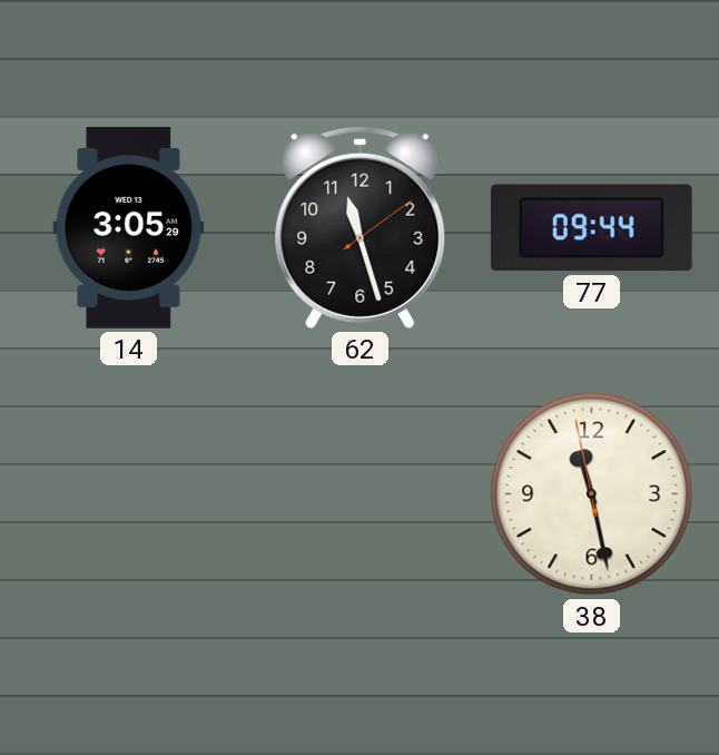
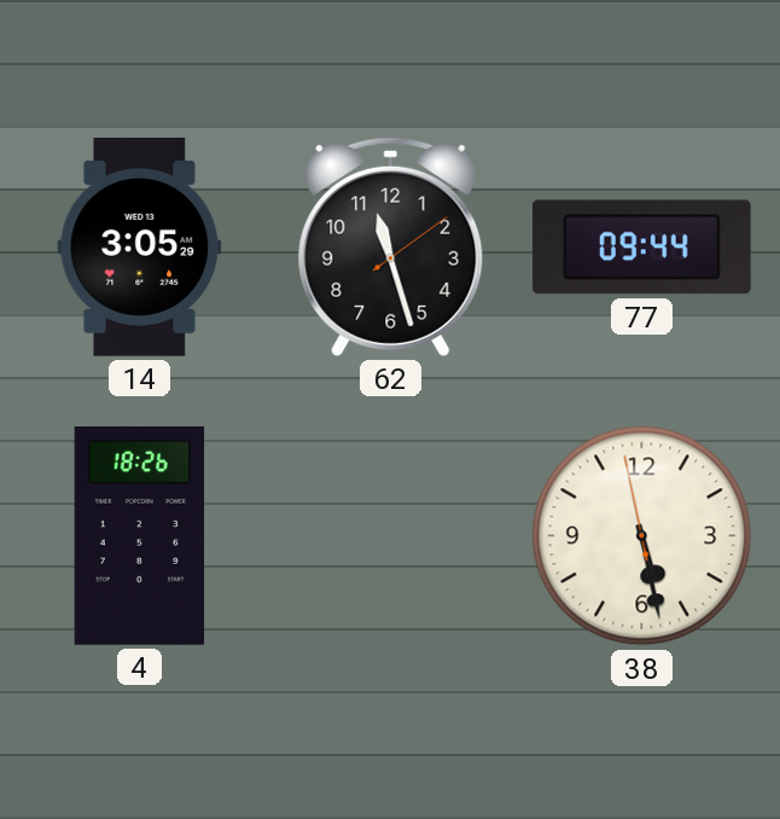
4: none -> 18:26
38: 11:27 -> 5:27
